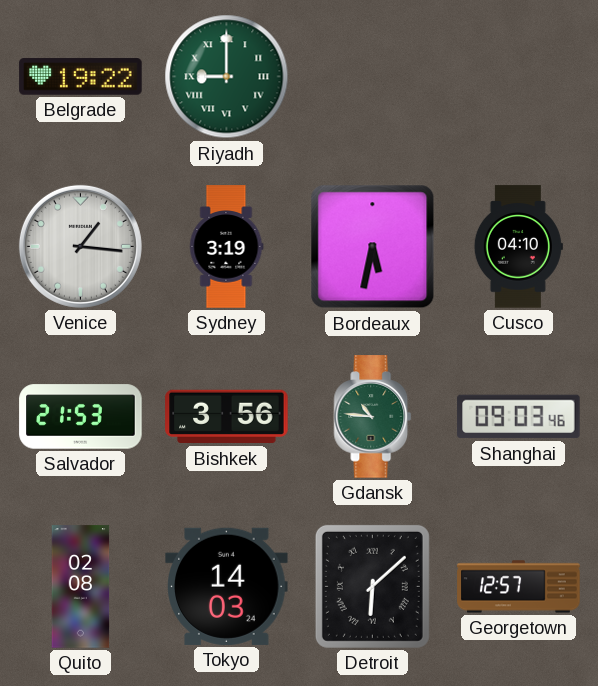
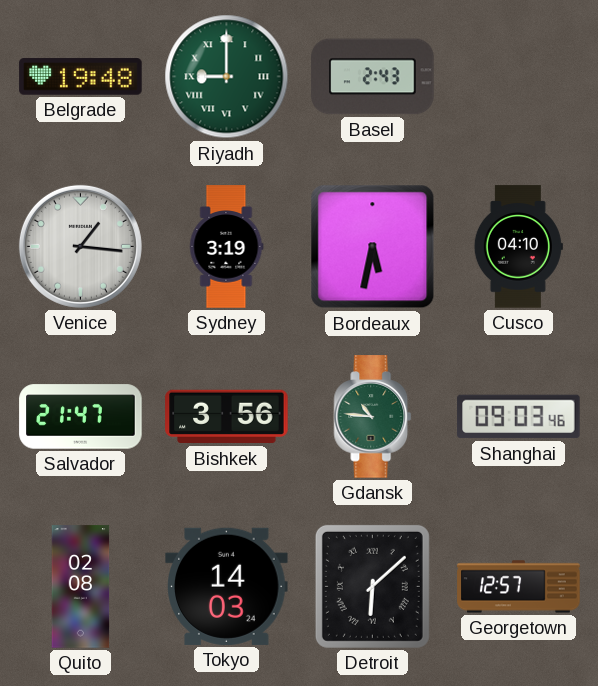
Belgrade: 19:22 -> 19:48
Basel: none -> 2:43
Salvador: 21:53 -> 21:47
